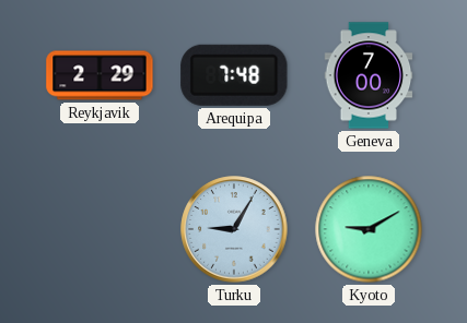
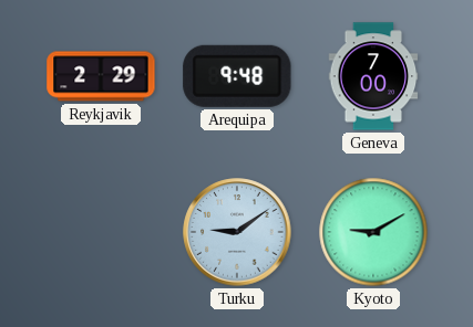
Arequipa: 7:48 -> 9:48
Turku: 9:05 -> 9:09
